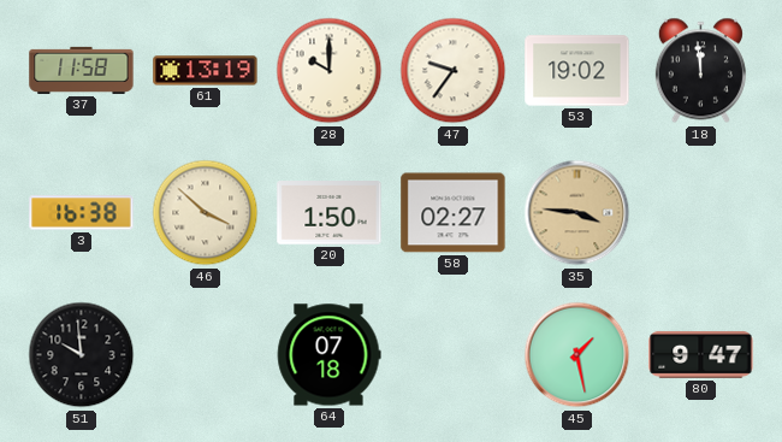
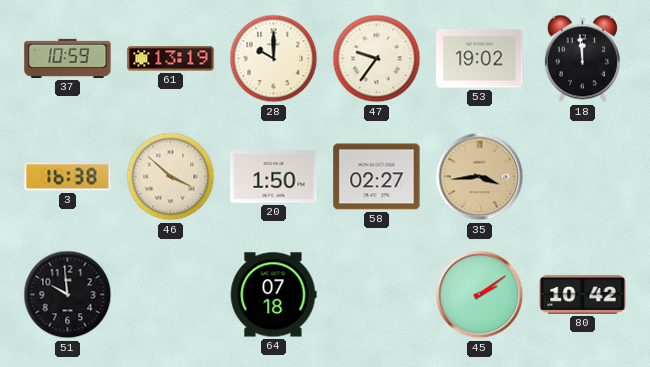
37: 11:58 -> 10:59
35: 3:46 -> 3:44
45: 1:28 -> 2:09
80: 9:47 -> 10:42
